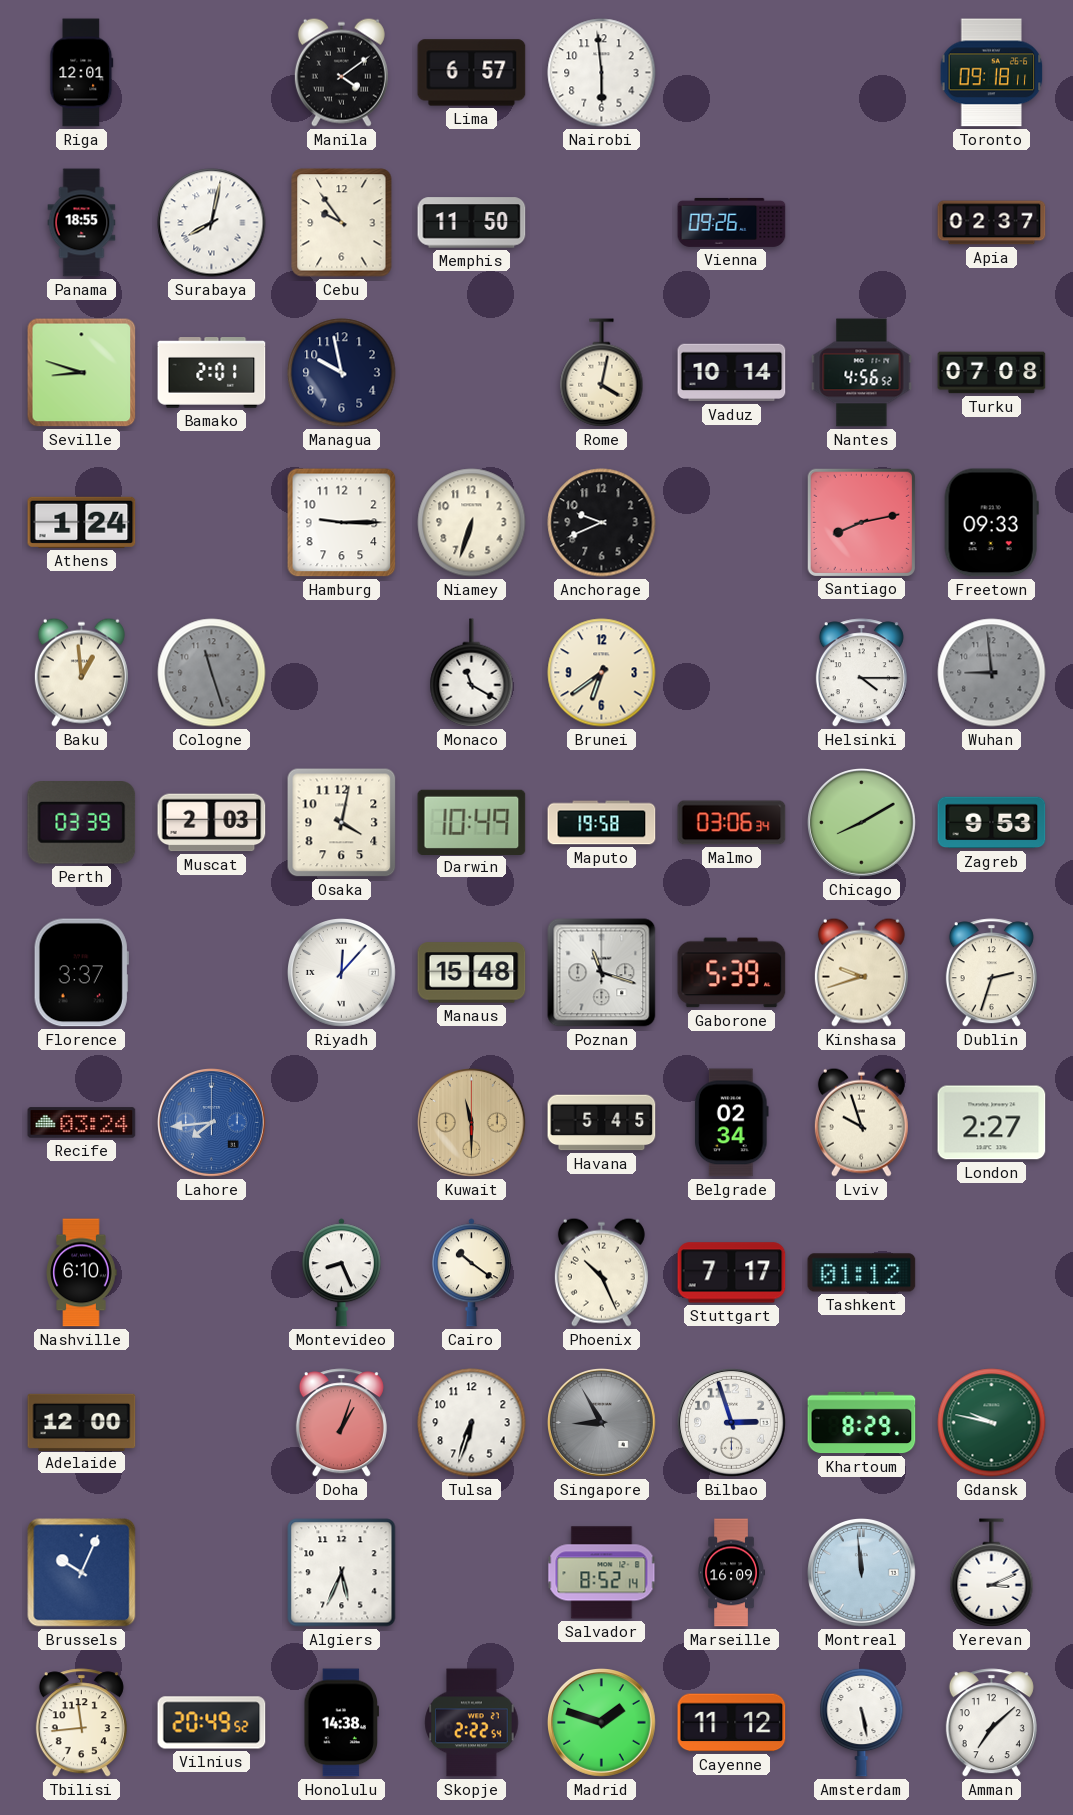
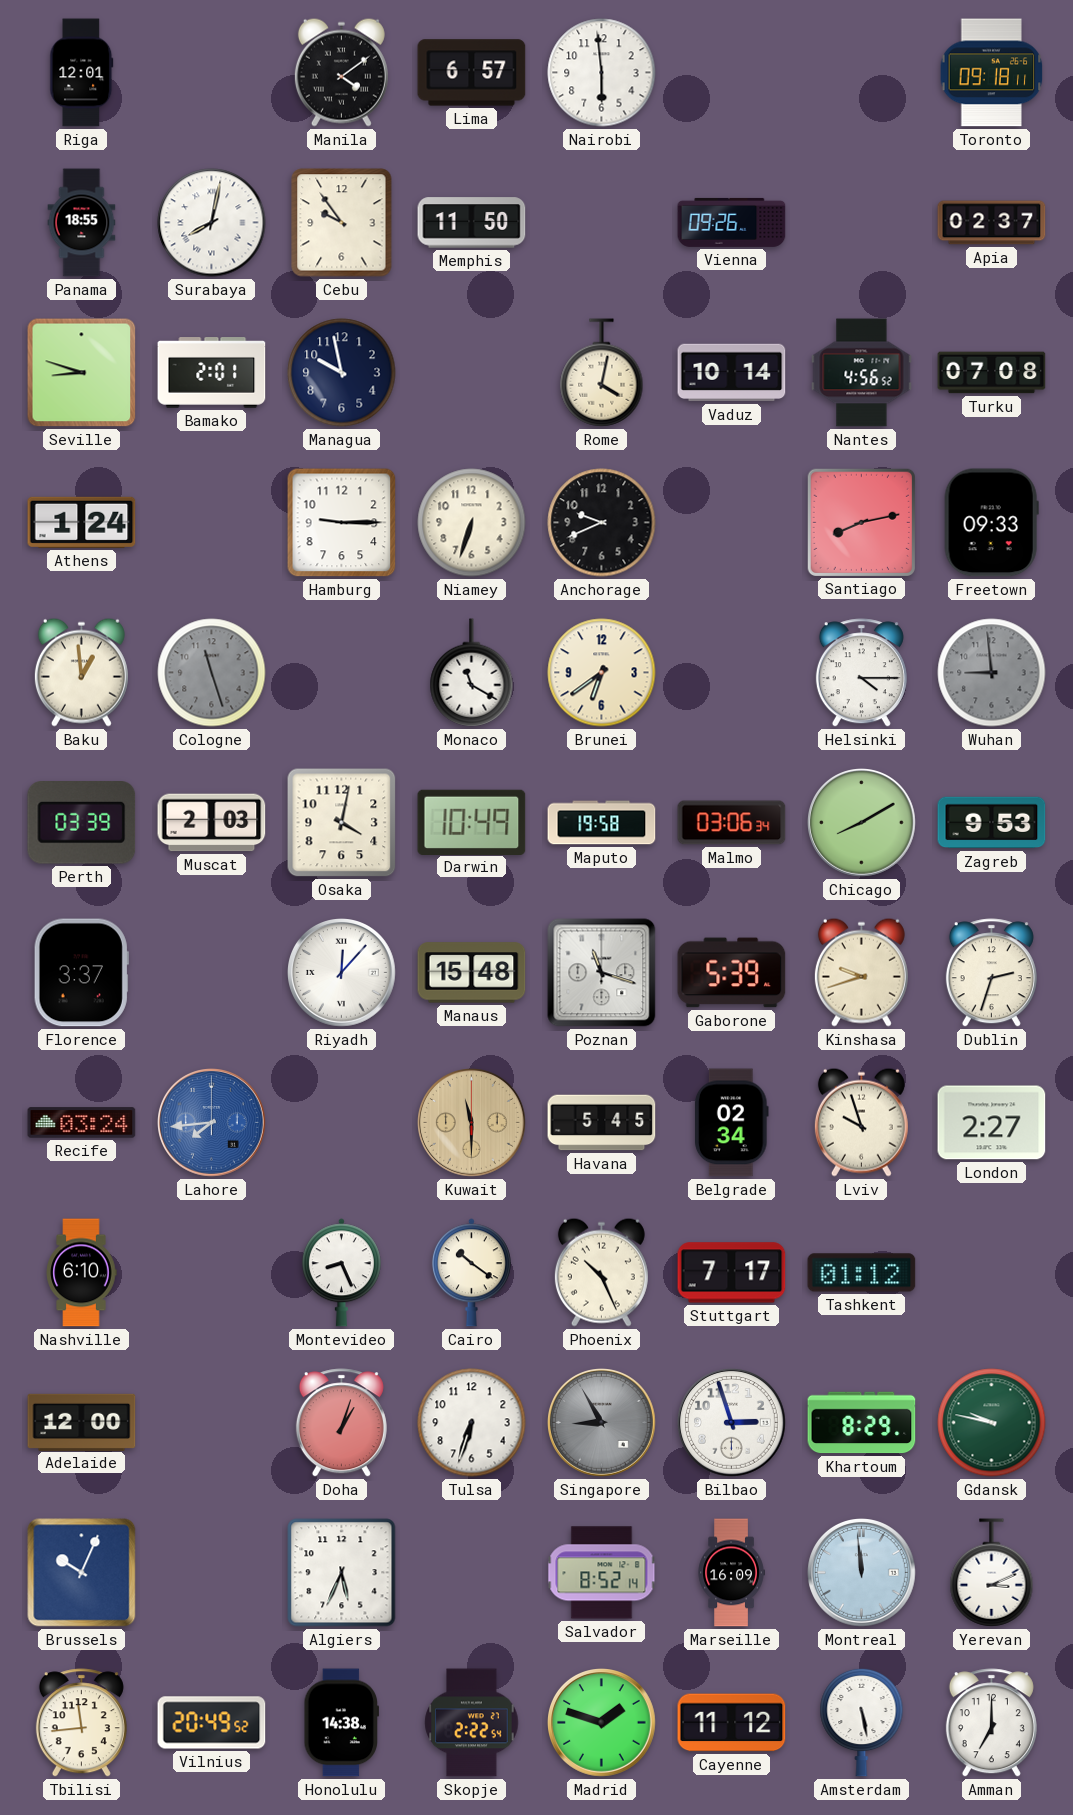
Amman: 7:08 -> 7:00
